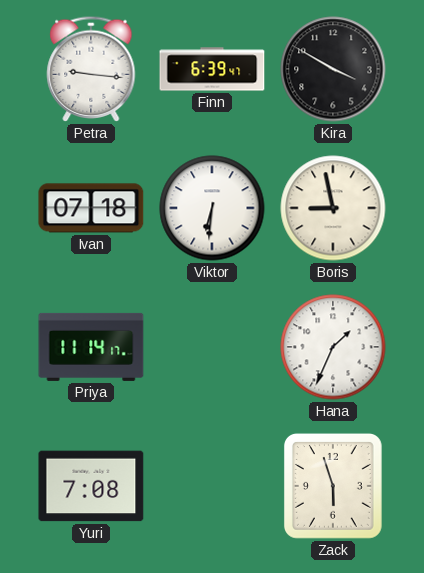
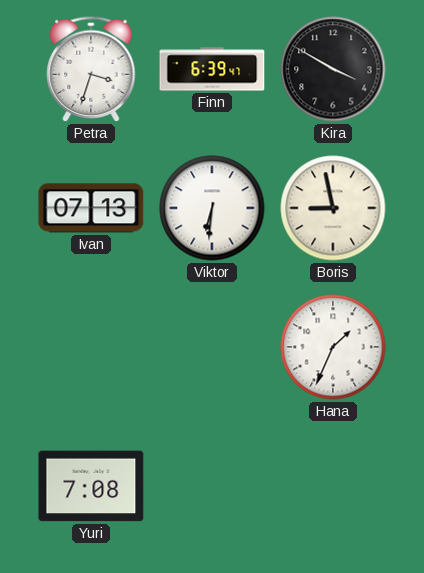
Petra: 9:16 -> 3:33
Ivan: 07:18 -> 07:13
Priya: 11:14 -> none
Zack: 5:57 -> none
